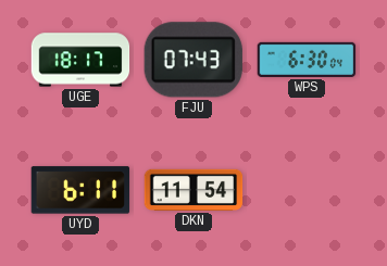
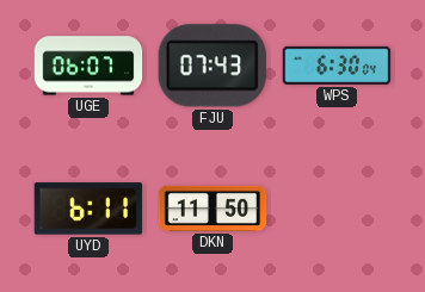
UGE: 18:17 -> 06:07
DKN: 11:54 -> 11:50
